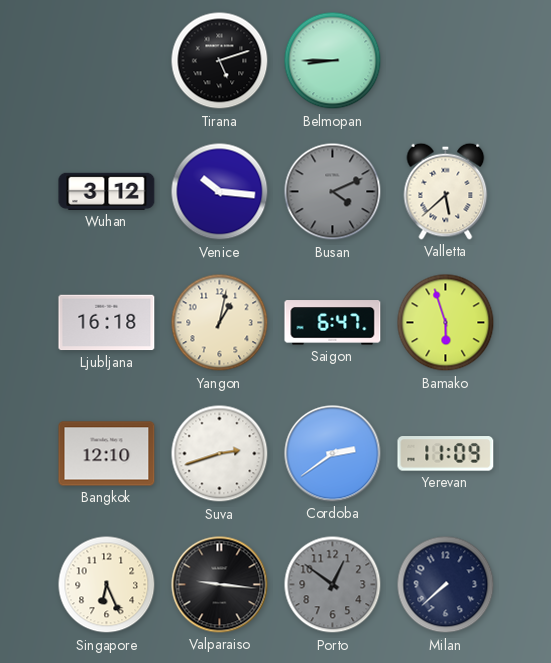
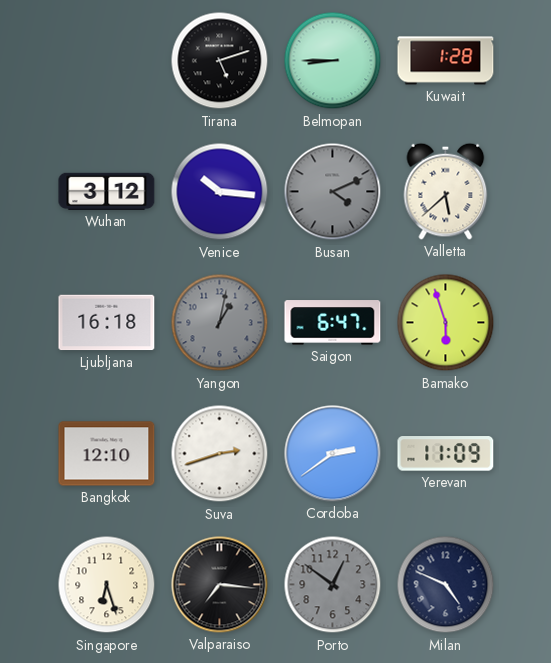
Kuwait: none -> 1:28
Yangon dial: cream -> grey
Singapore: 6:26 -> 6:27
Valparaiso: 9:16 -> 7:16
Milan: 7:38 -> 4:49
